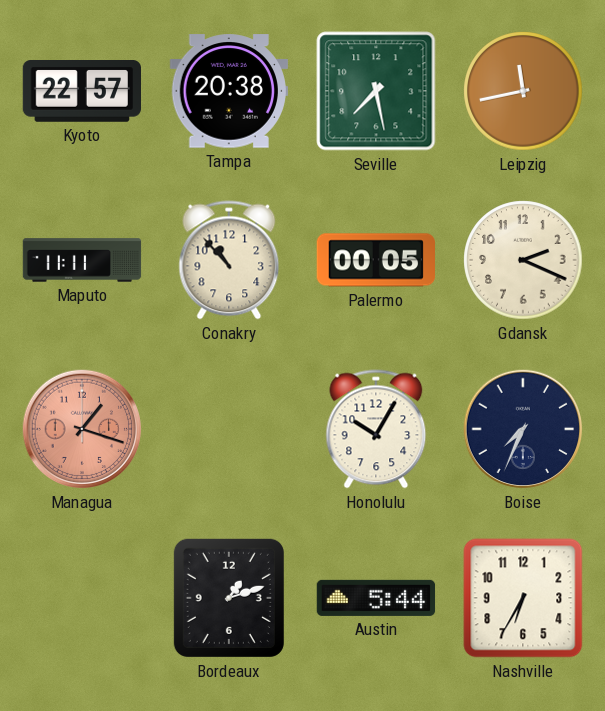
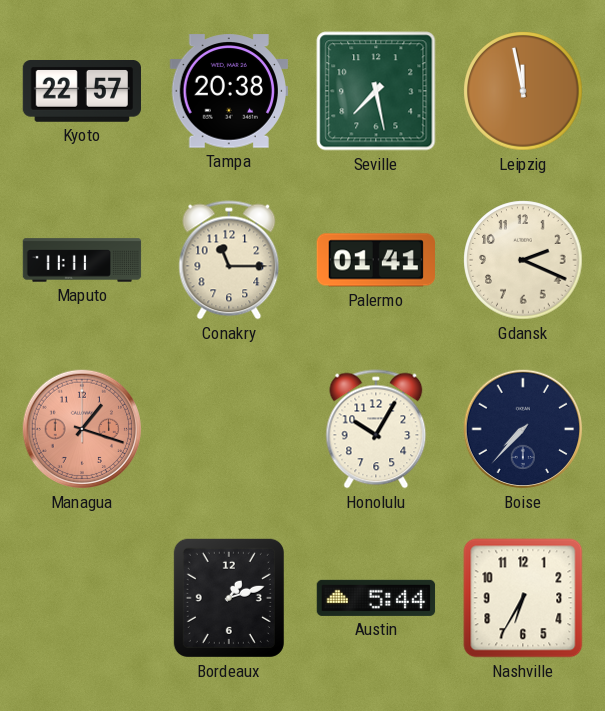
Leipzig: 11:43 -> 11:58
Conakry: 10:53 -> 11:15
Palermo: 00:05 -> 01:41
Boise: 7:34 -> 7:37
